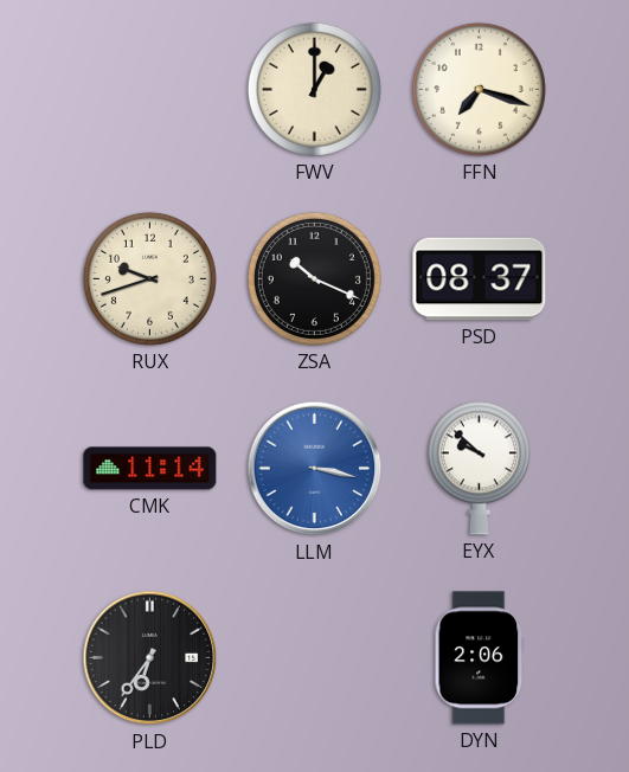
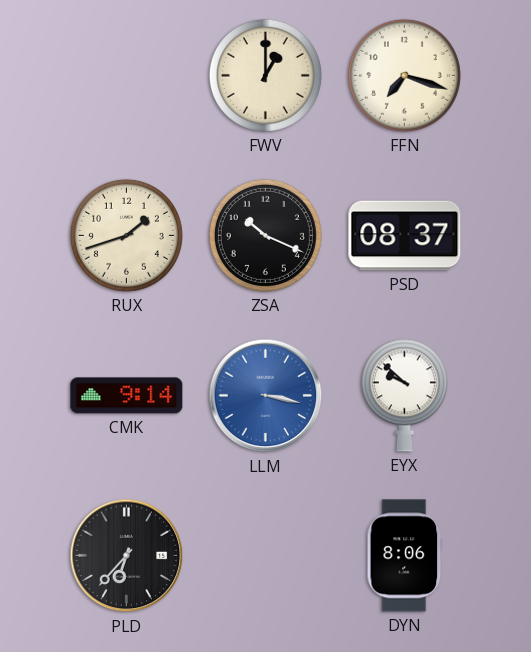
RUX: 9:42 -> 1:42
CMK: 11:14 -> 9:14
PLD: 6:36 -> 6:37
DYN: 2:06 -> 8:06
